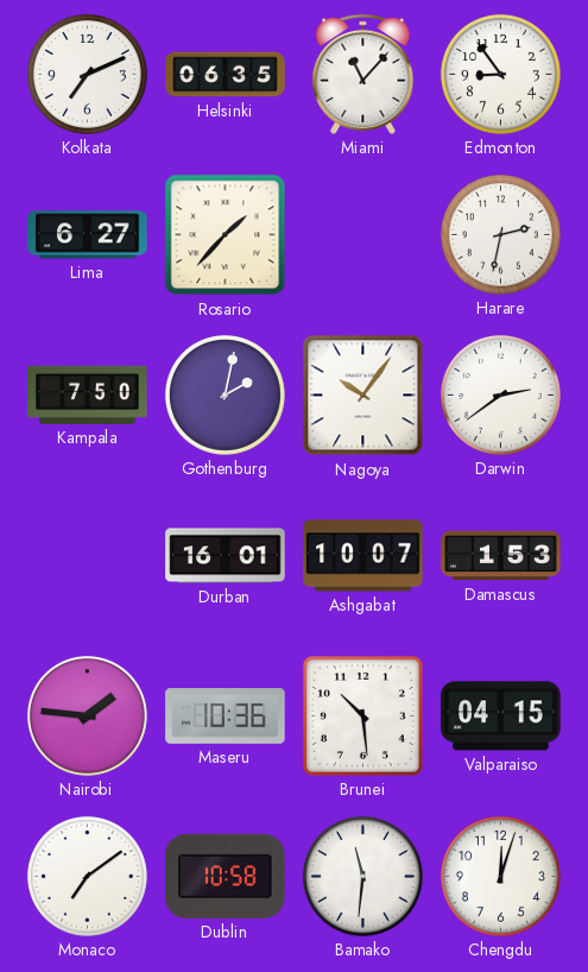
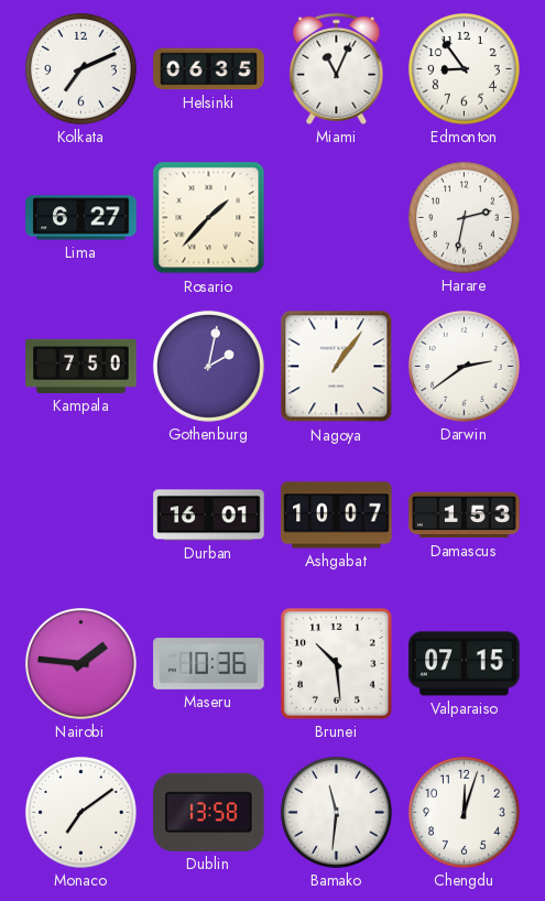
Miami: 11:07 -> 11:04
Nagoya: 10:06 -> 1:06
Valparaiso: 04:15 -> 07:15
Dublin: 10:58 -> 13:58
